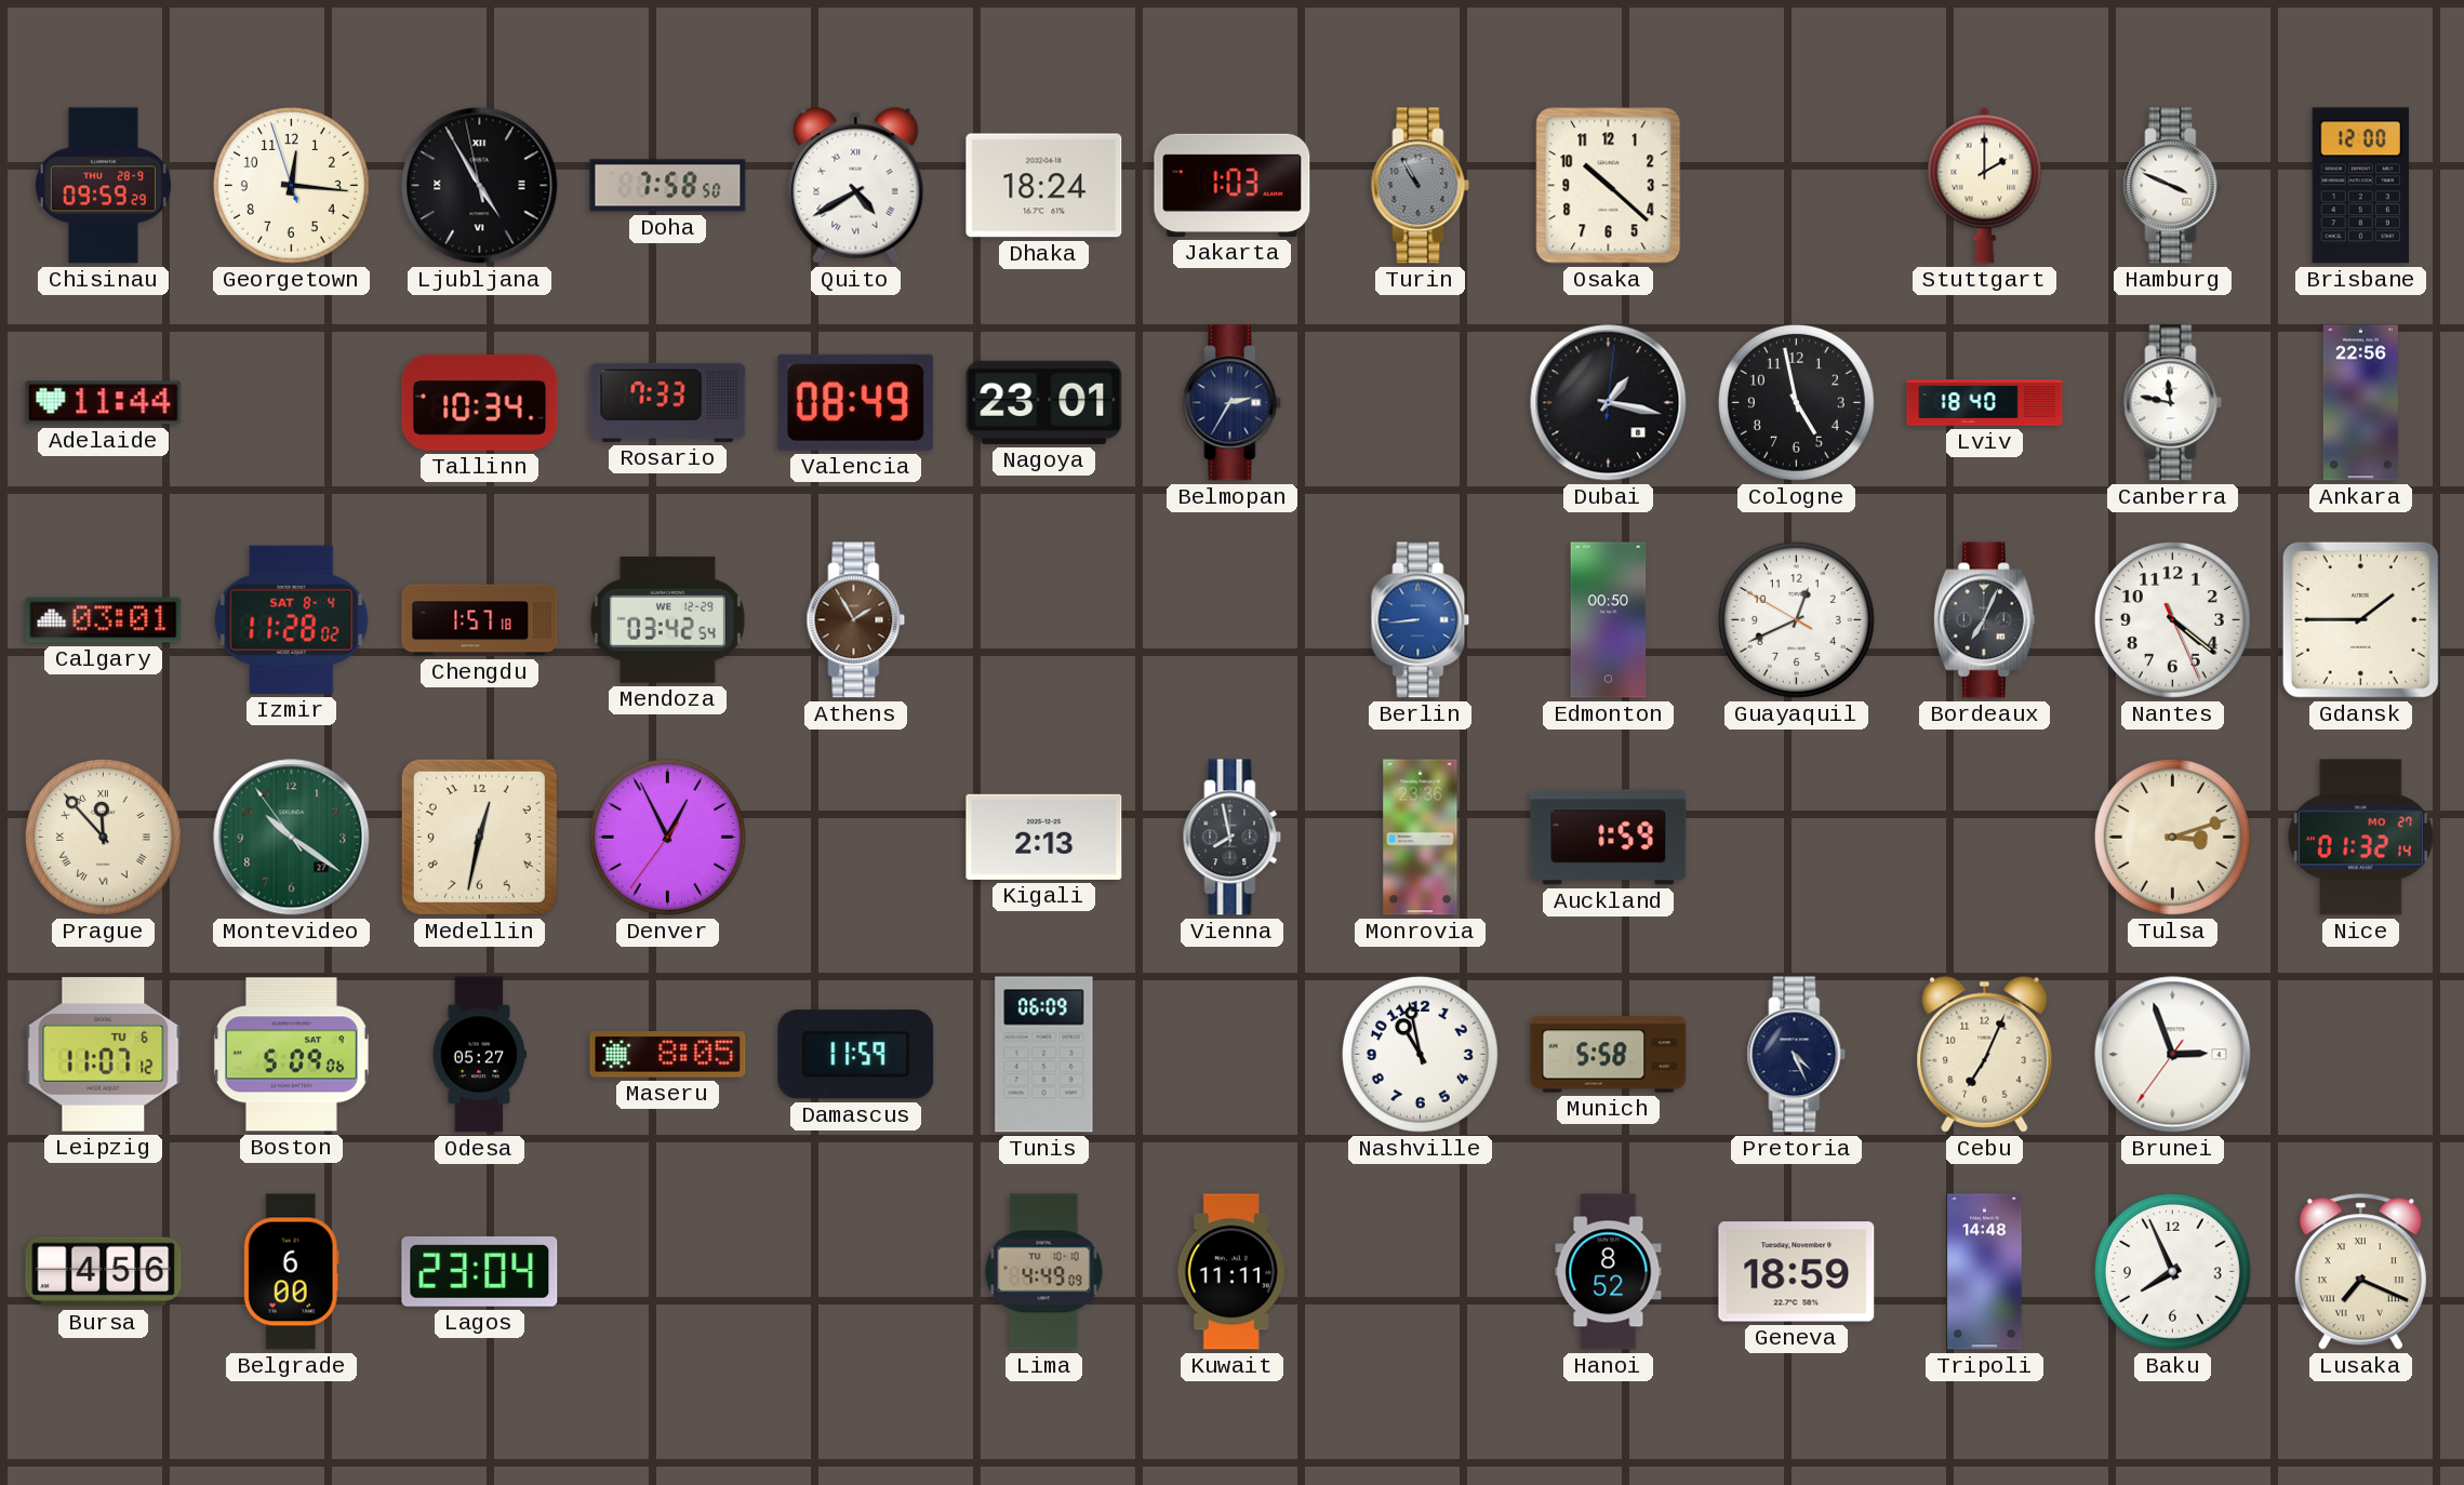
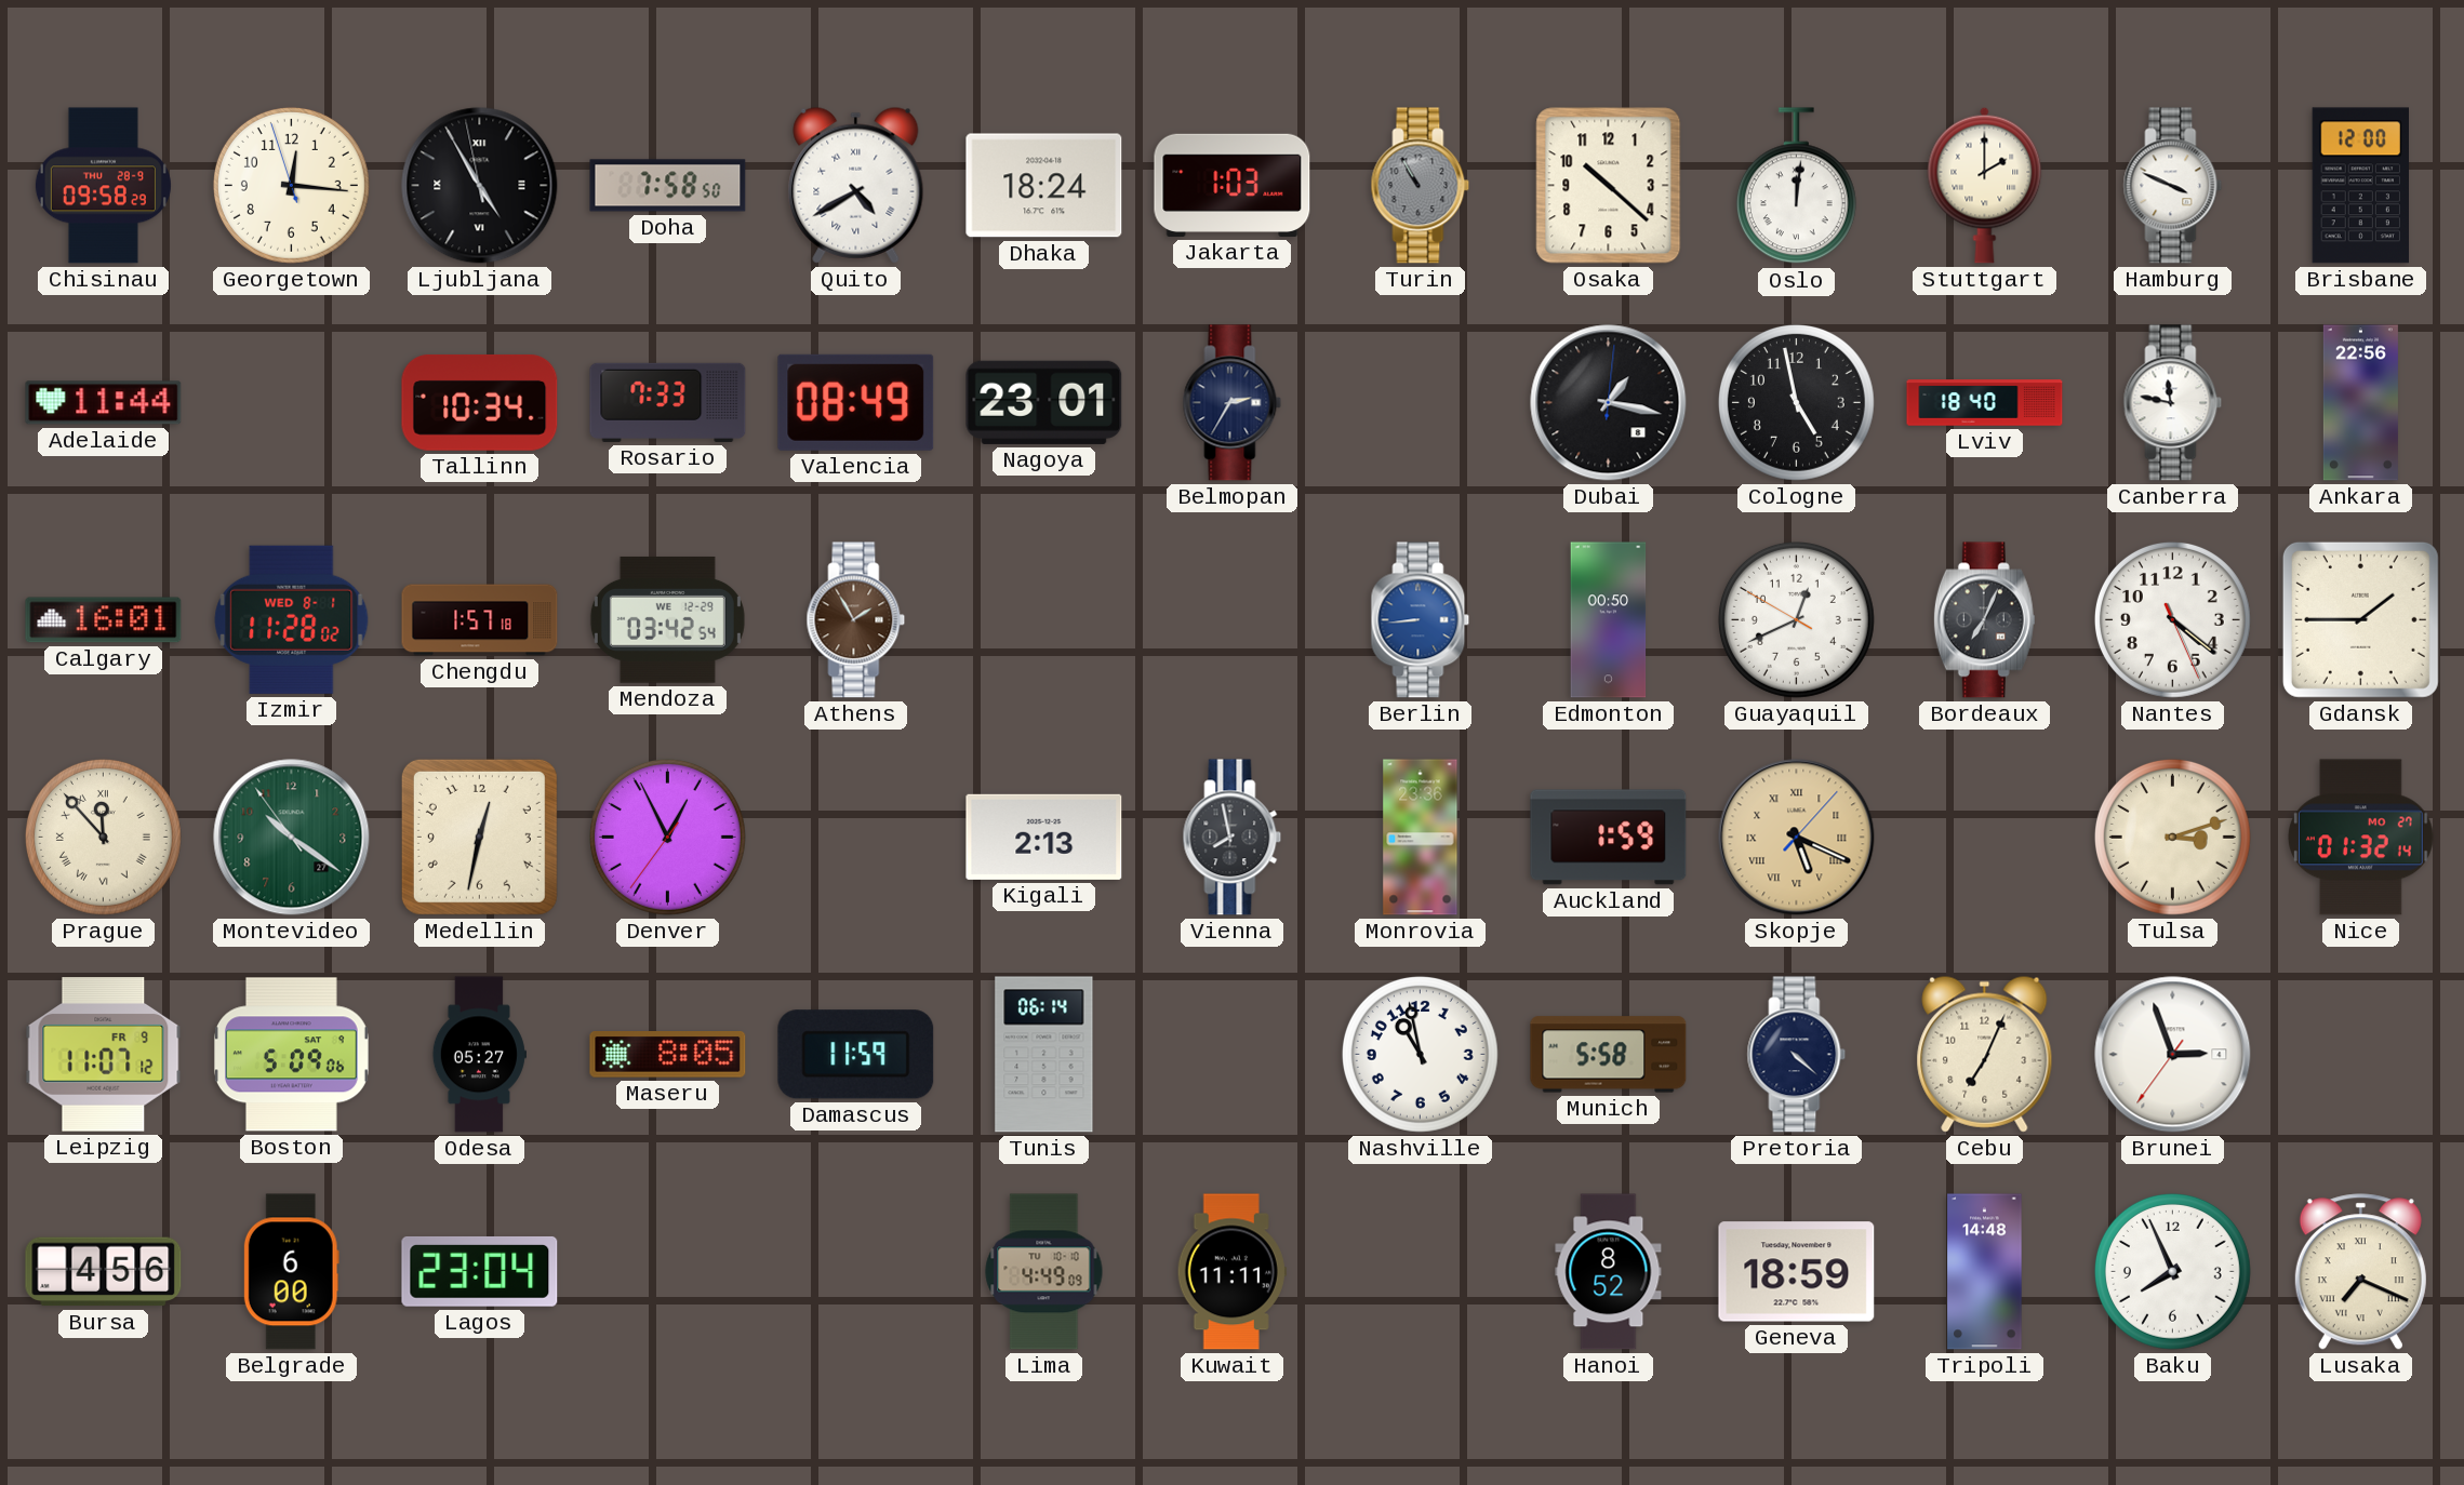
Chisinau: 09:59 -> 09:58
Oslo: none -> 12:01
Calgary: 03:01 -> 16:01
Izmir date: SAT 8-4 -> WED 8-1
Skopje: none -> 5:19
Leipzig date: TU 6 -> FR 9
Tunis: 06:09 -> 06:14
Pretoria: 4:26 -> 4:22
